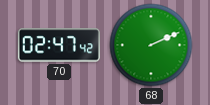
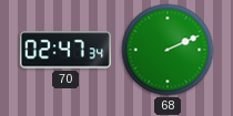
70: 02:47:42 -> 02:47:34
